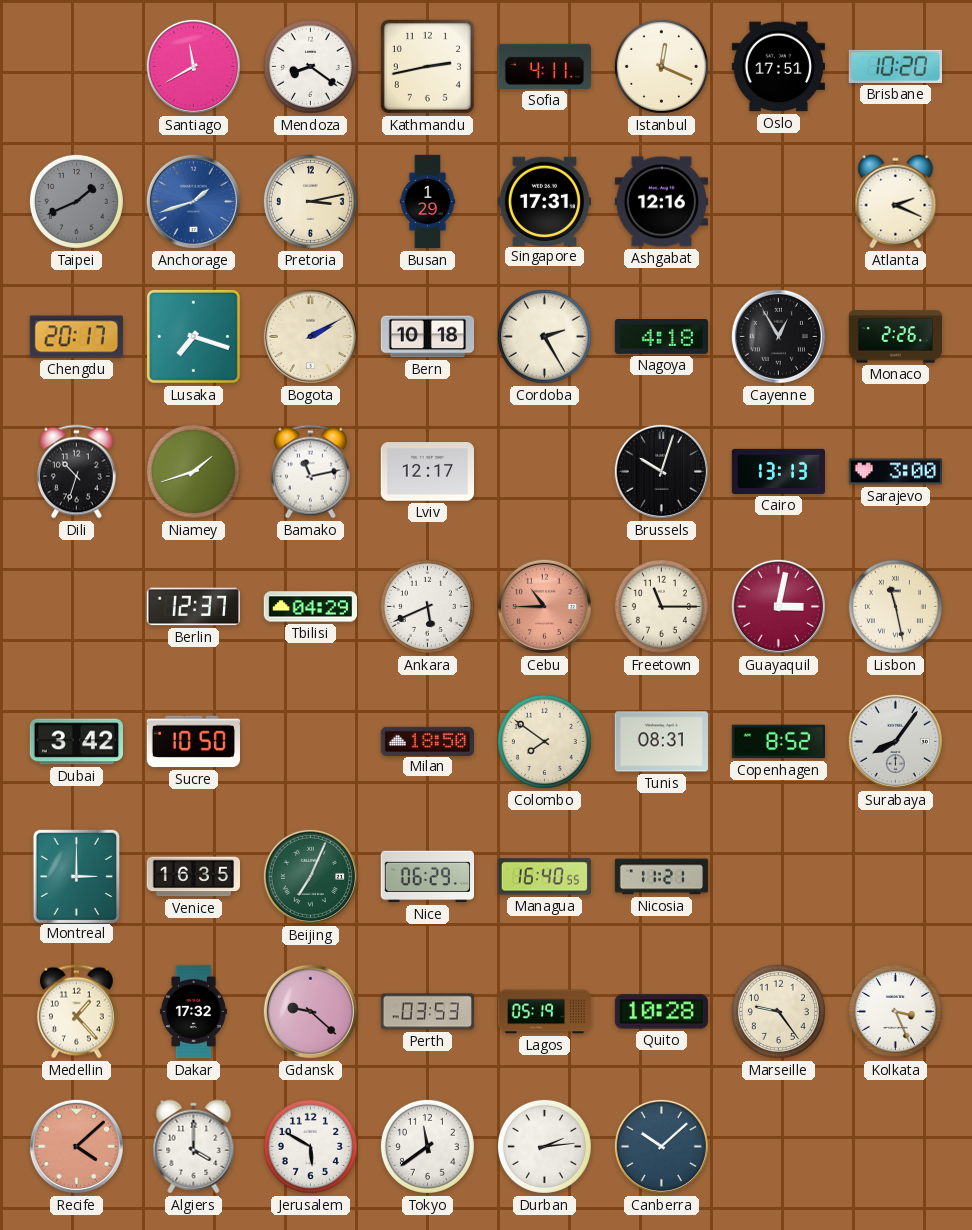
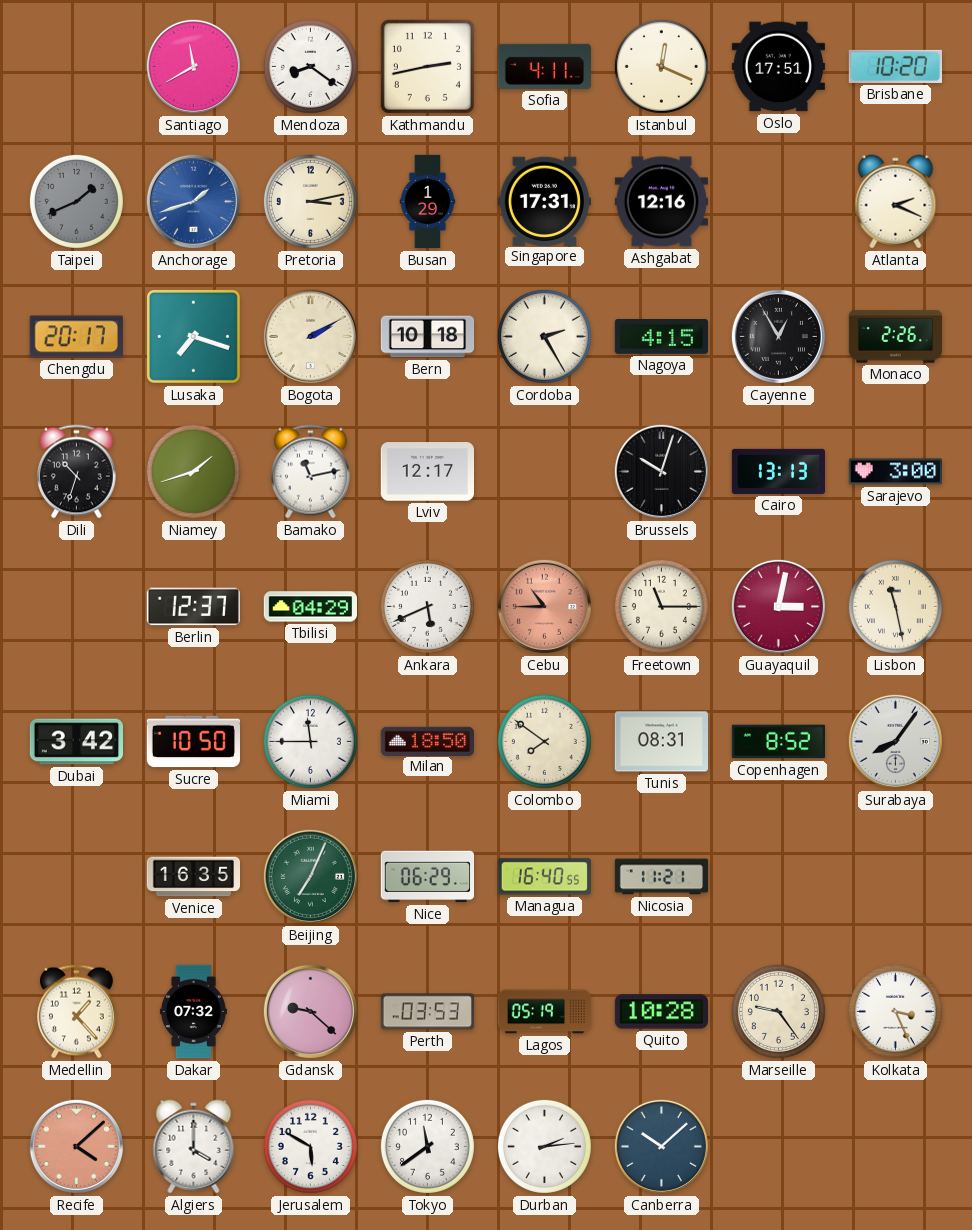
Nagoya: 4:18 -> 4:15
Miami: none -> 11:45
Montreal: 3:00 -> none
Dakar: 17:32 -> 07:32
